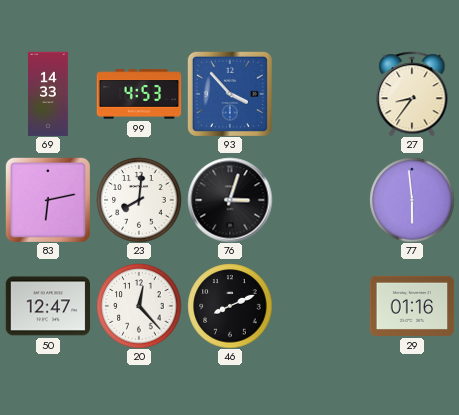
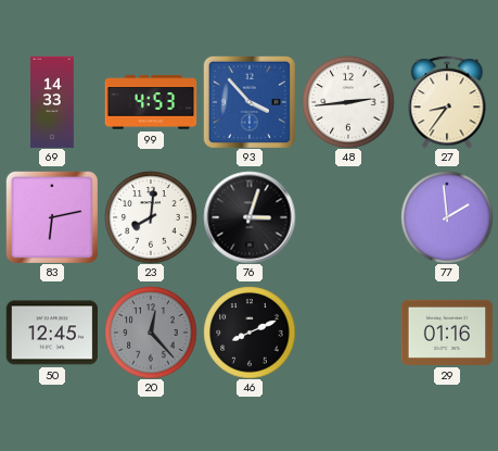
48: none -> 2:44
77: 5:59 -> 1:59
50: 12:47 -> 12:45
20 dial: white -> grey
